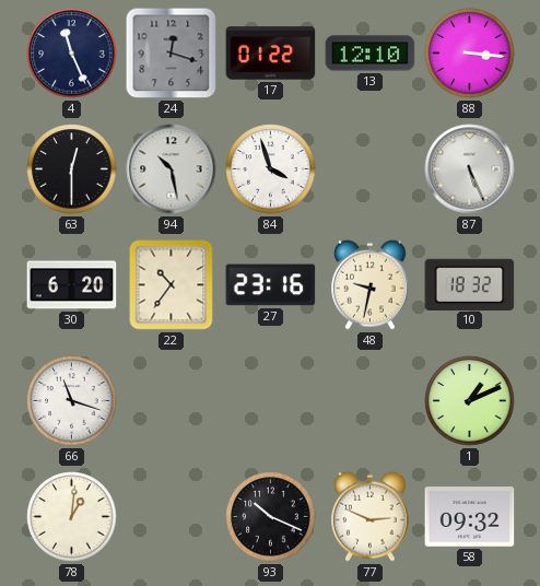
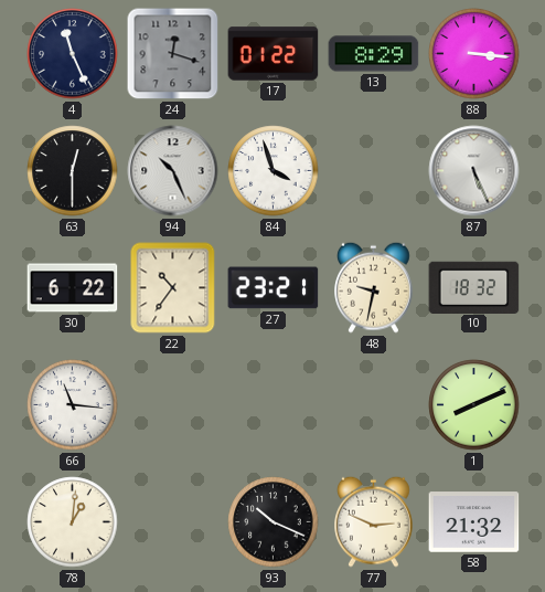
13: 12:10 -> 8:29
94: 10:28 -> 10:26
30: 6:20 -> 6:22
27: 23:16 -> 23:21
66: 11:18 -> 11:16
1: 1:11 -> 8:11
58: 09:32 -> 21:32
